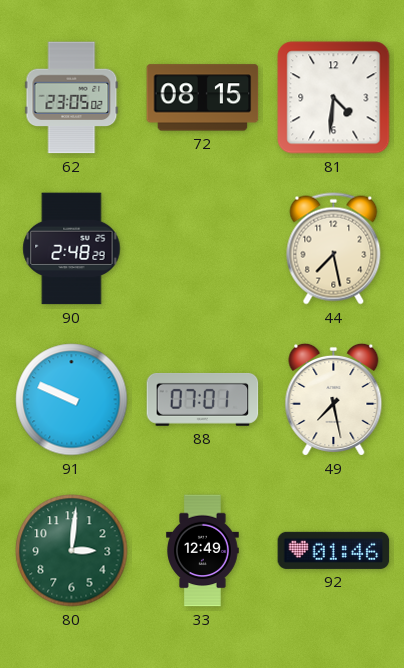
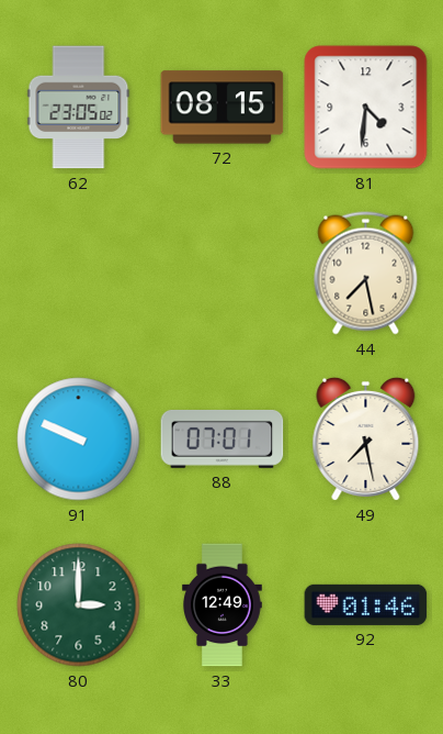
90: 2:48 -> none
80: 3:01 -> 3:00
